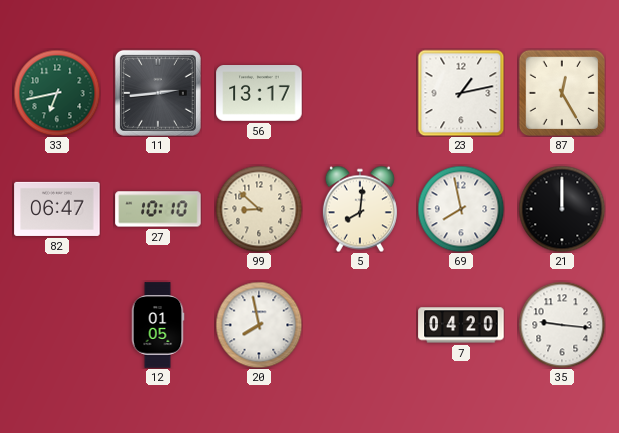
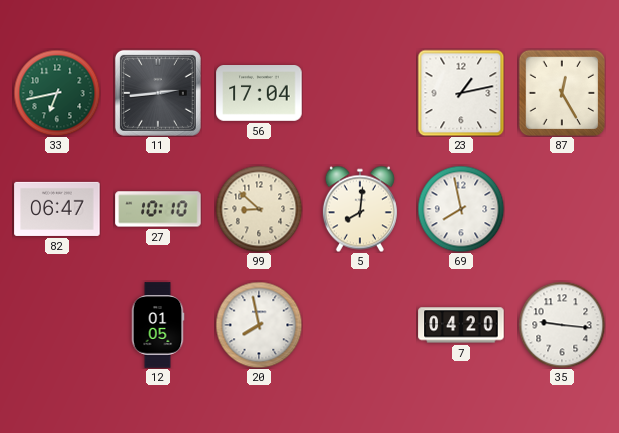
56: 13:17 -> 17:04
21: 12:00 -> none
